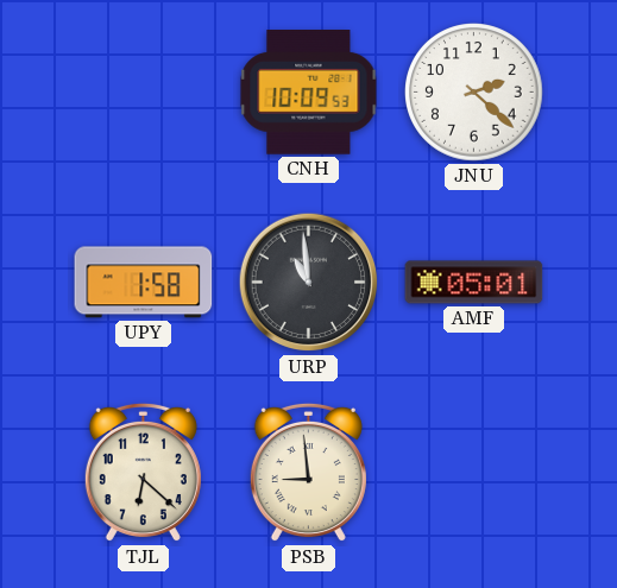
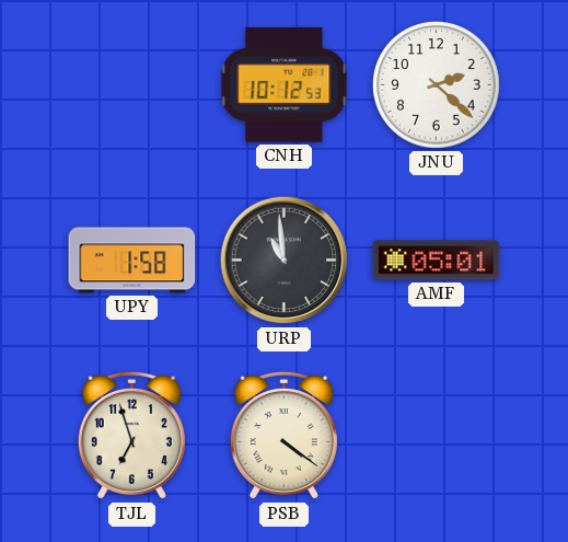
CNH: 10:09 -> 10:12
TJL: 6:22 -> 6:57
PSB: 8:59 -> 4:21
